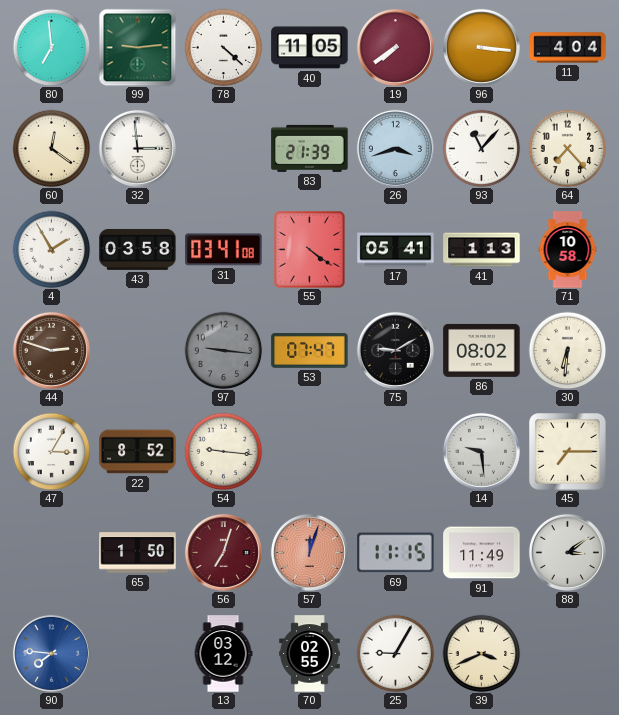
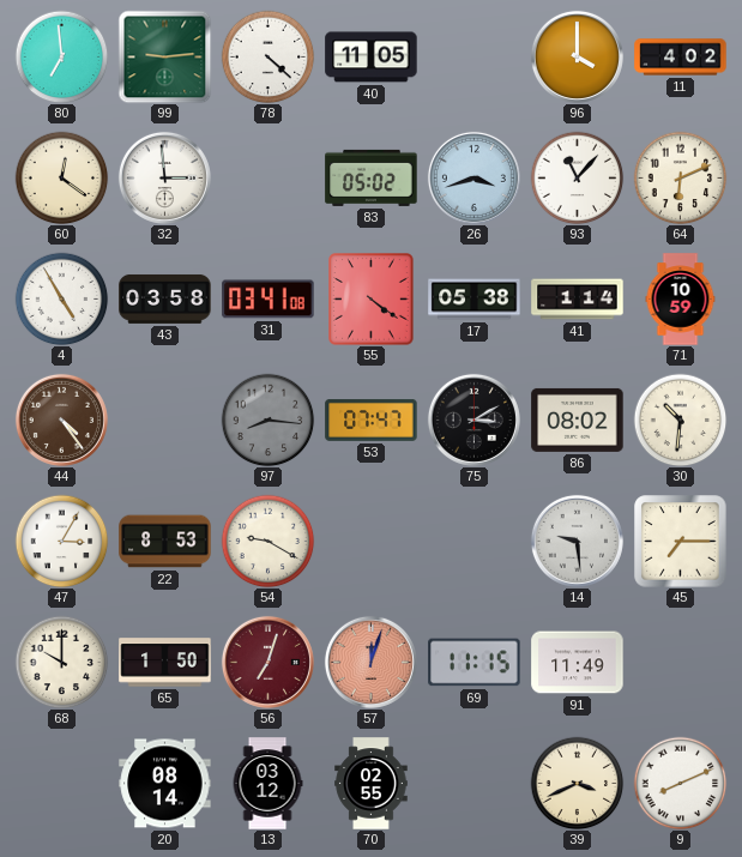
19: 7:39 -> none
96: 3:16 -> 4:00
11: 4:04 -> 4:02
83: 21:39 -> 05:02
64: 7:23 -> 6:11
4: 1:55 -> 4:55
17: 05:41 -> 05:38
41: 1:13 -> 1:14
71: 10:58 -> 10:59
44: 2:48 -> 4:24
97: 9:16 -> 8:16
75: 9:10 -> 3:10
30: 6:31 -> 10:31
22: 8:52 -> 8:53
54: 9:16 -> 9:20
68: none -> 10:00
88: 3:09 -> none
90: 7:46 -> none
20: none -> 08:14
25: 9:05 -> none
9: none -> 8:11
